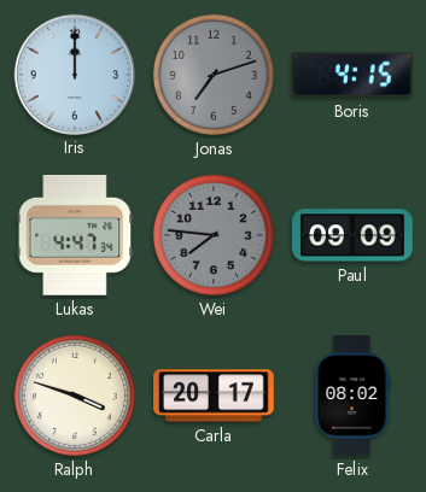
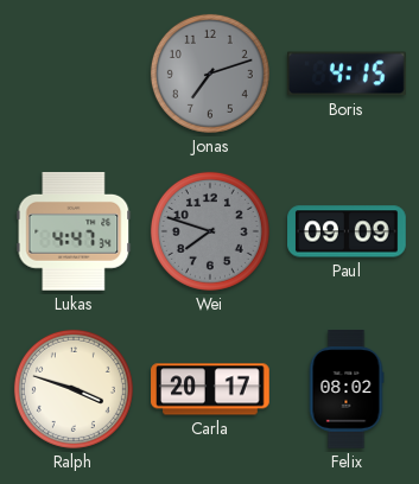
Iris: 12:00 -> none
Wei: 7:46 -> 7:48
